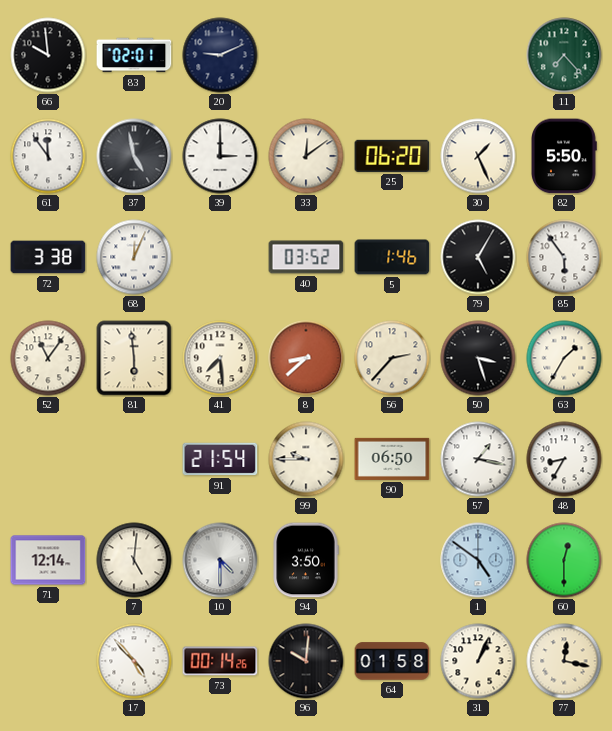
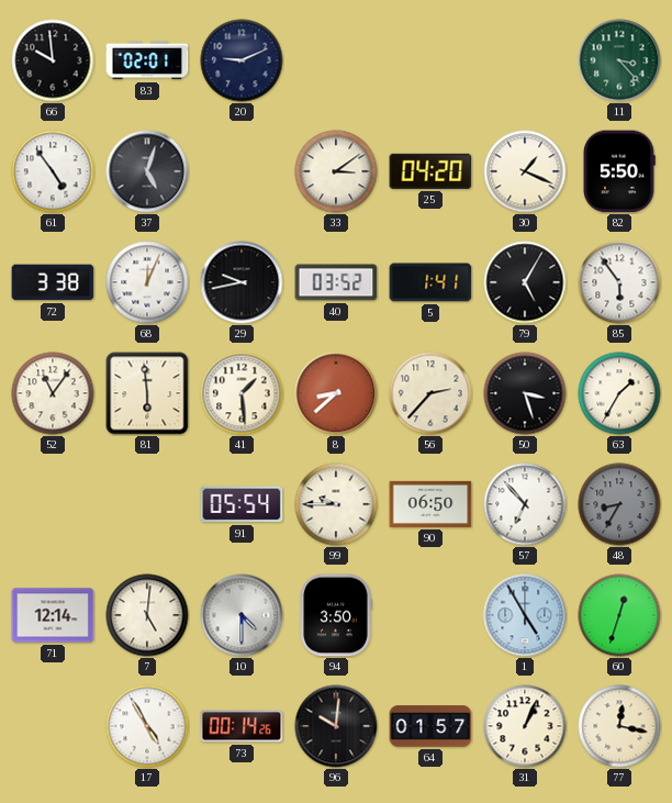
11: 7:23 -> 3:23
61: 11:54 -> 4:54
37: 4:58 -> 5:03
39: 3:00 -> none
33: 12:09 -> 3:09
25: 06:20 -> 04:20
30: 1:26 -> 1:19
29: none -> 9:43
5: 1:46 -> 1:41
41: 7:29 -> 1:29
91: 21:54 -> 05:54
57: 1:17 -> 6:53
48 dial: white -> grey
1: 4:51 -> 4:55
60: 12:30 -> 12:33
17: 4:53 -> 4:55
64: 01:58 -> 01:57
